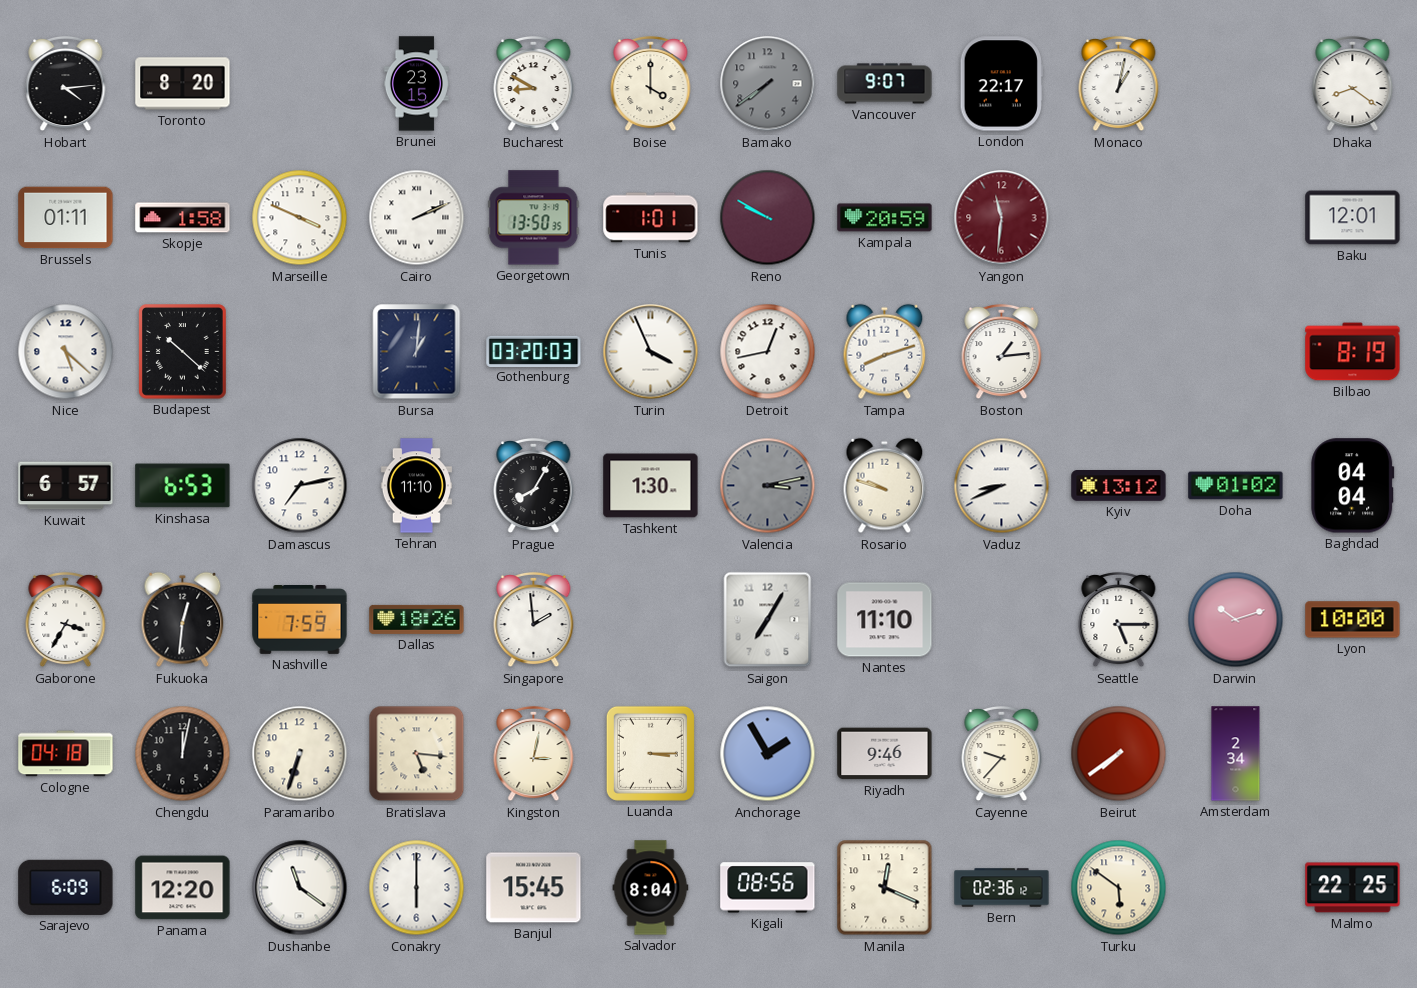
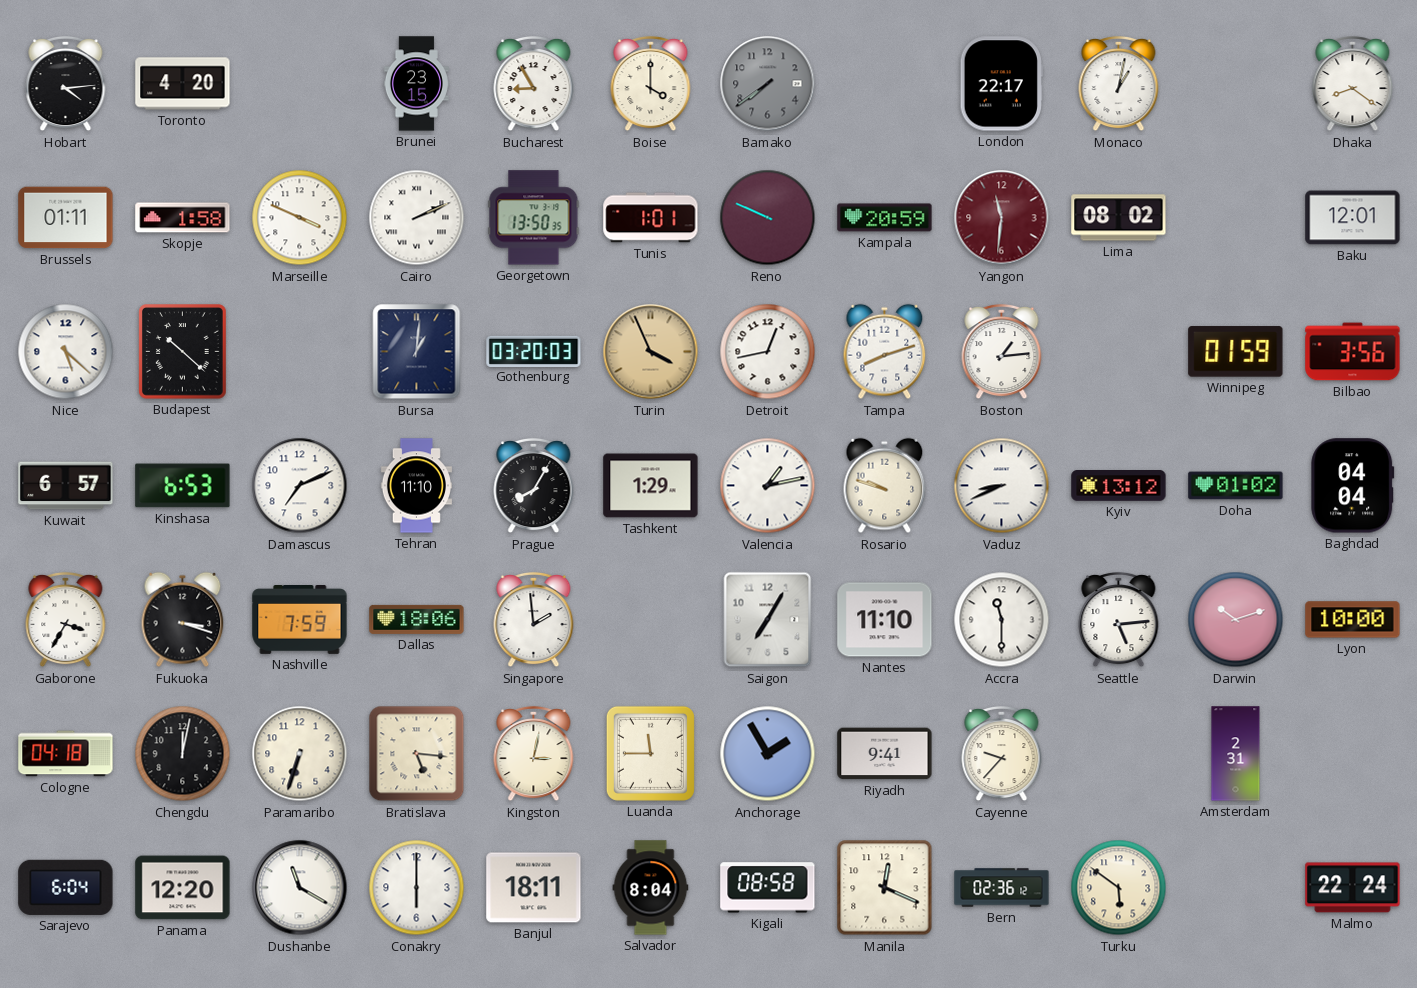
Toronto: 8:20 -> 4:20
Bucharest: 8:50 -> 8:55
Vancouver: 9:07 -> none
Reno: 9:50 -> 9:49
Lima: none -> 08:02
Turin dial: white -> champagne
Winnipeg: none -> 01:59
Bilbao: 8:19 -> 3:56
Damascus: 7:13 -> 7:11
Tashkent: 1:30 -> 1:29
Valencia: 3:13 -> 1:13
Valencia dial: grey -> white
Fukuoka: 12:31 -> 3:18
Dallas: 18:26 -> 18:06
Accra: none -> 11:30
Seattle: 5:15 -> 5:14
Luanda: 3:15 -> 11:45
Riyadh: 9:46 -> 9:41
Beirut: 7:39 -> none
Amsterdam: 2:34 -> 2:31
Sarajevo: 6:09 -> 6:04
Dushanbe: 11:21 -> 11:20
Banjul: 15:45 -> 18:11
Kigali: 08:56 -> 08:58
Malmo: 22:25 -> 22:24
